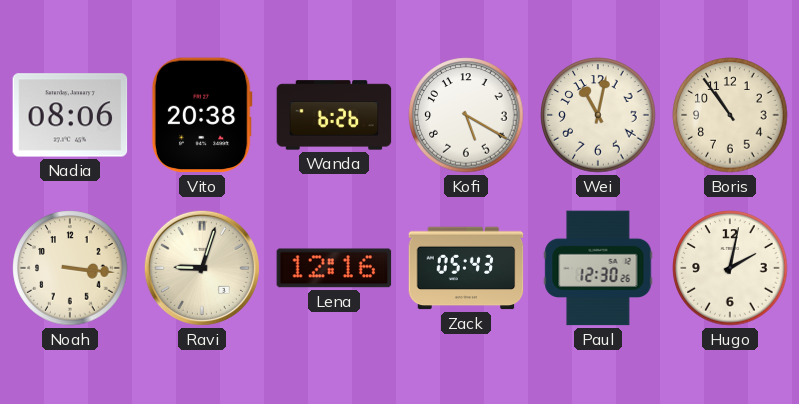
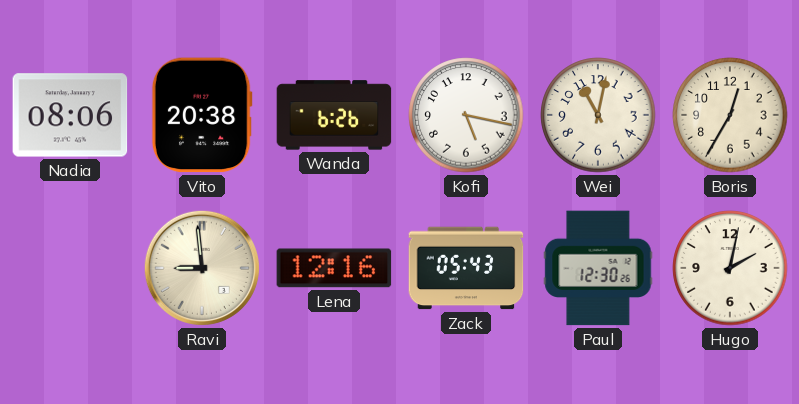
Kofi: 5:20 -> 5:17
Boris: 10:54 -> 12:35
Noah: 3:16 -> none
Ravi: 9:03 -> 8:59
